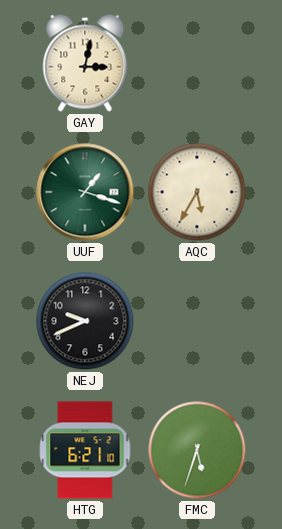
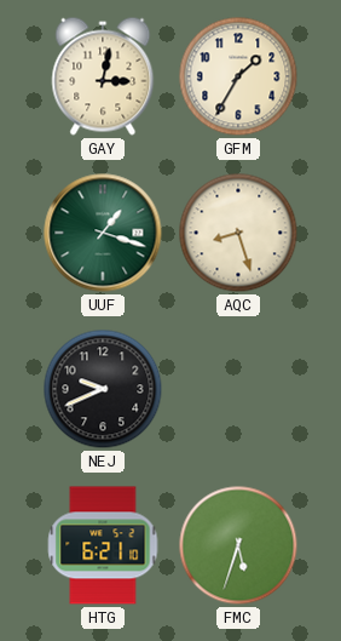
GFM: none -> 1:35
AQC: 5:35 -> 8:27
